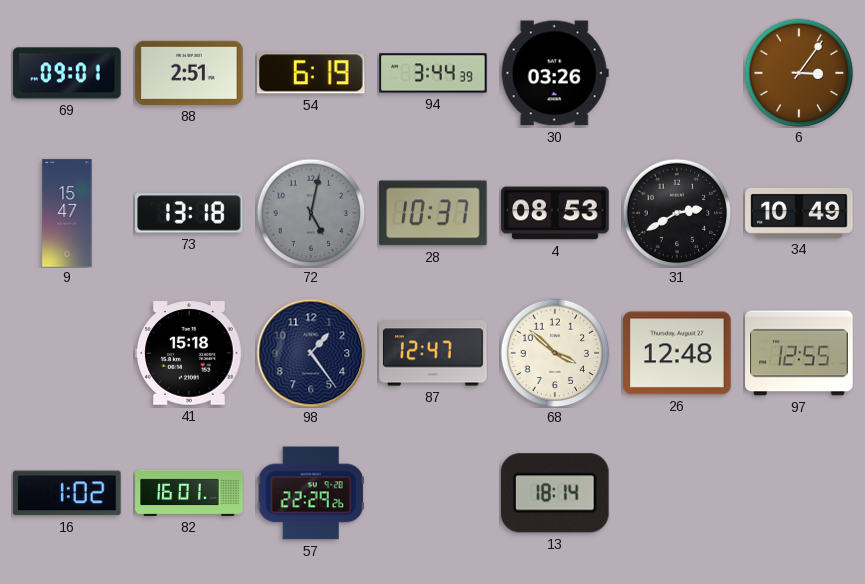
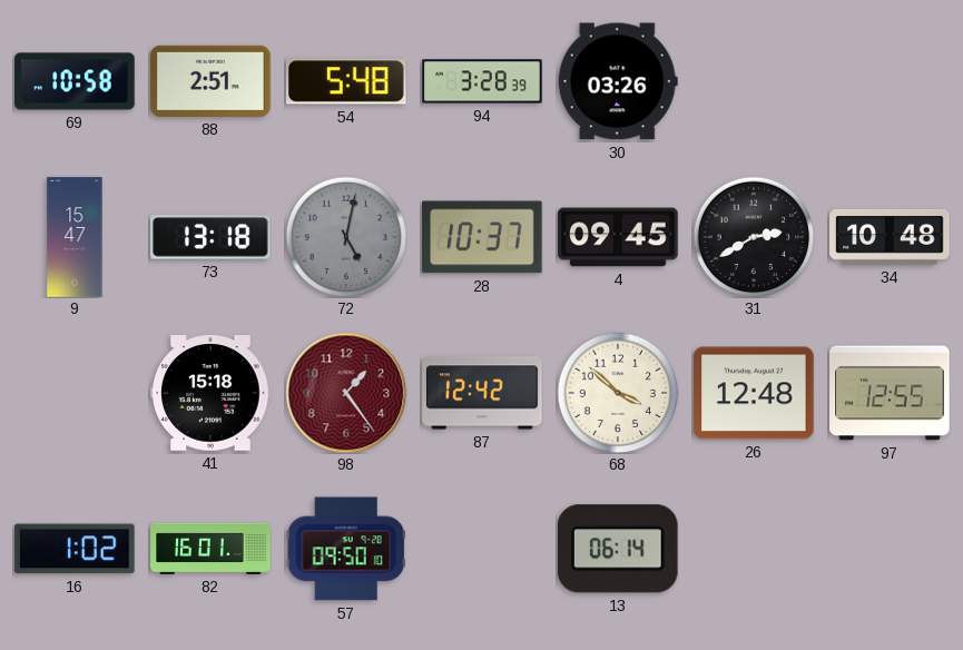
69: 09:01 -> 10:58
54: 6:19 -> 5:48
94: 3:44 -> 3:28
6: 3:06 -> none
4: 08:53 -> 09:45
34: 10:49 -> 10:48
98 dial: navy -> burgundy
87: 12:47 -> 12:42
57: 22:29 -> 09:50
13: 18:14 -> 06:14
